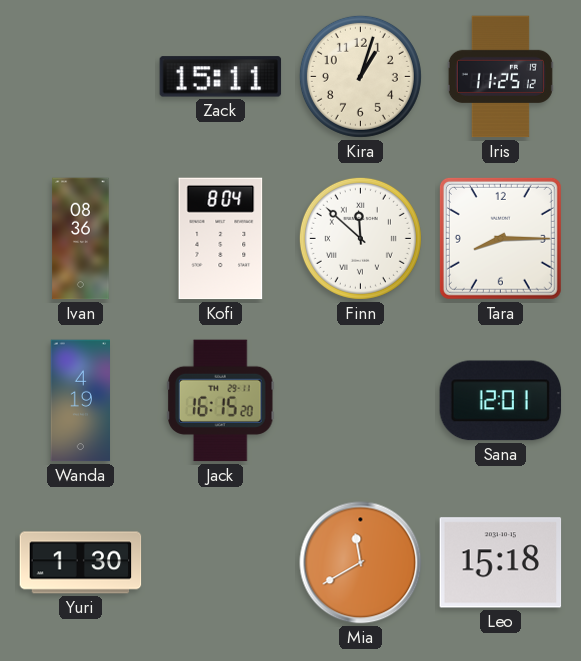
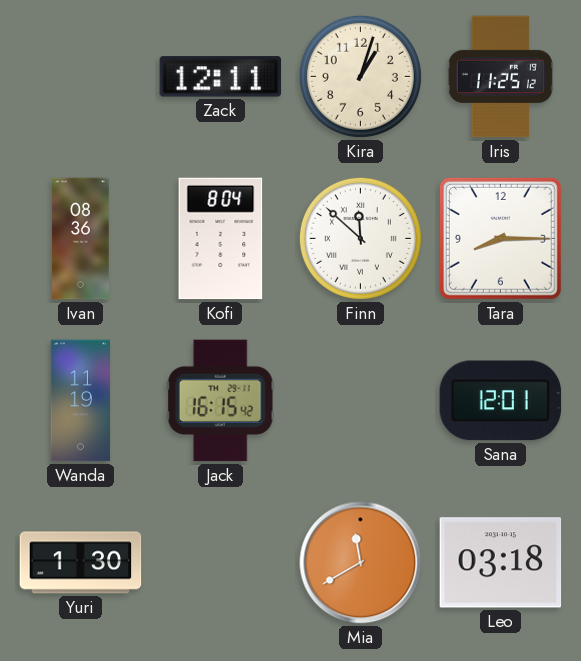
Zack: 15:11 -> 12:11
Wanda: 4:19 -> 11:19
Jack: 16:15:20 -> 16:15:42
Leo: 15:18 -> 03:18
